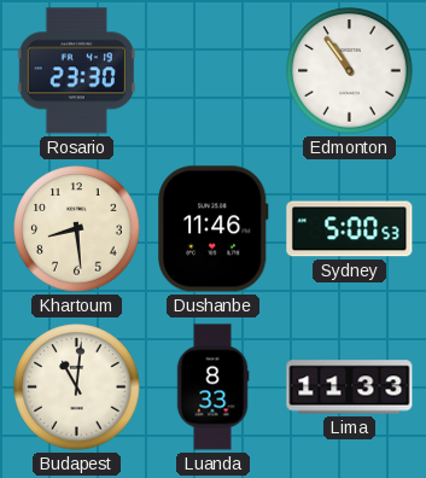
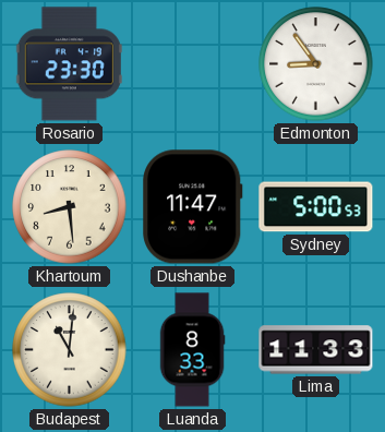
Edmonton: 10:54 -> 8:54
Dushanbe: 11:46 -> 11:47
